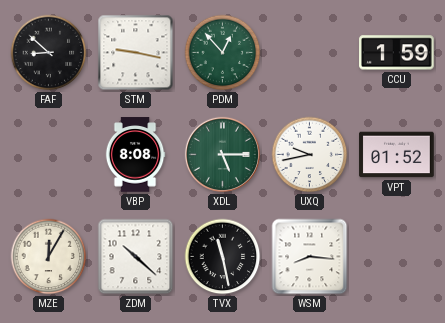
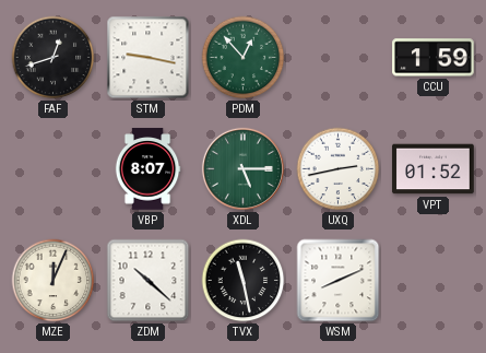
FAF: 8:52 -> 12:42
VBP: 8:08 -> 8:07
UXQ: 9:43 -> 2:43
MZE: 12:05 -> 12:04
WSM: 8:16 -> 8:11
